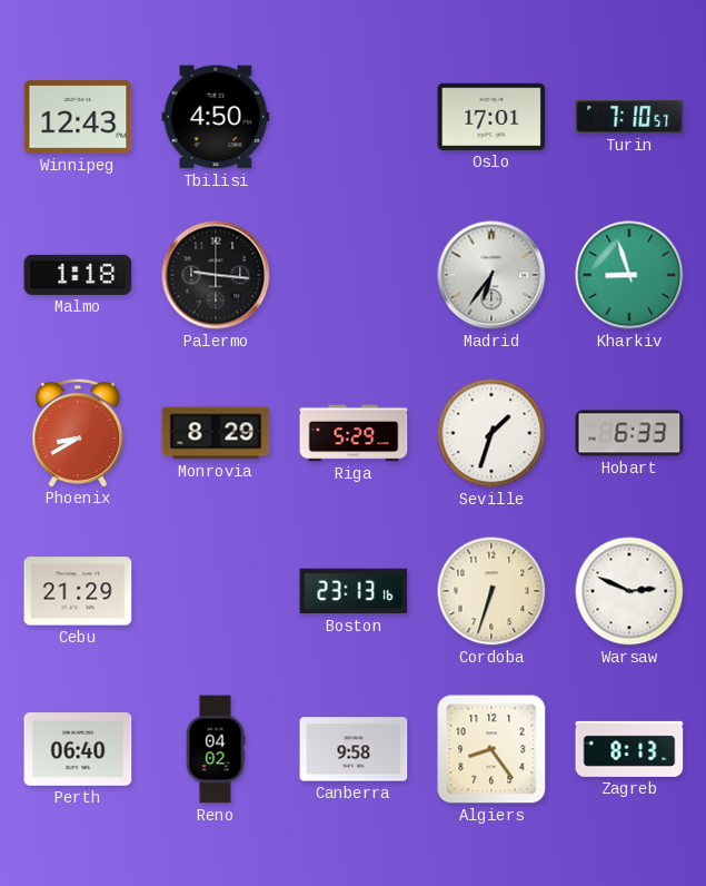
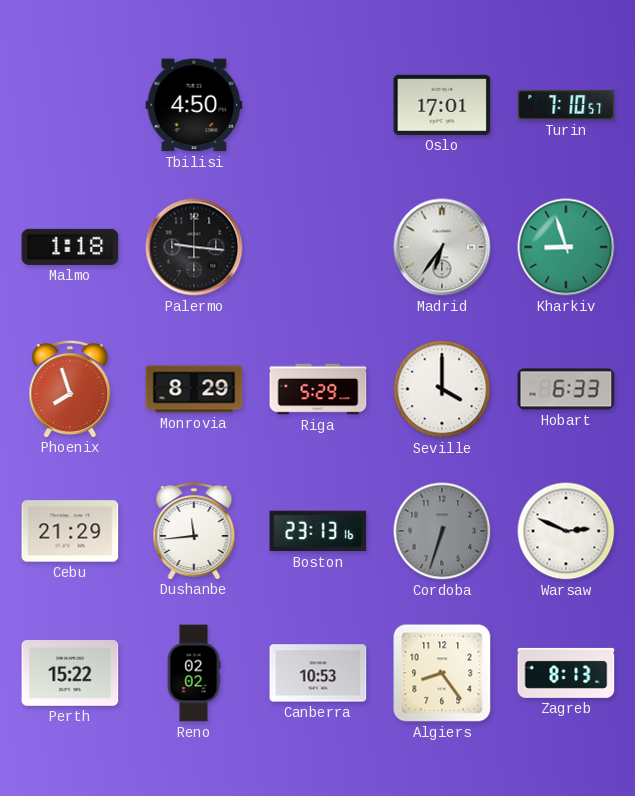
Winnipeg: 12:43 -> none
Phoenix: 8:40 -> 7:57
Seville: 1:33 -> 4:00
Dushanbe: none -> 11:44
Cordoba dial: cream -> grey
Perth: 06:40 -> 15:22
Reno: 04:02 -> 02:02
Canberra: 9:58 -> 10:53
